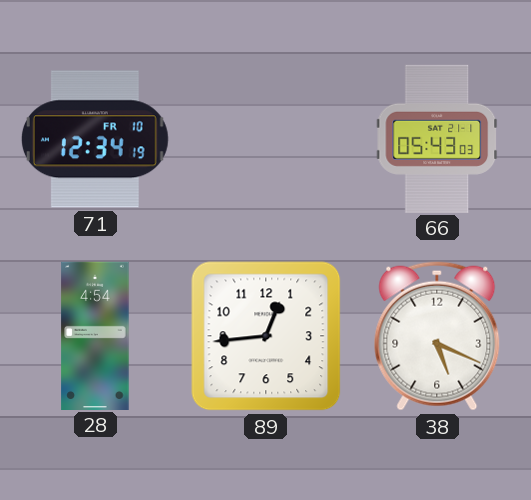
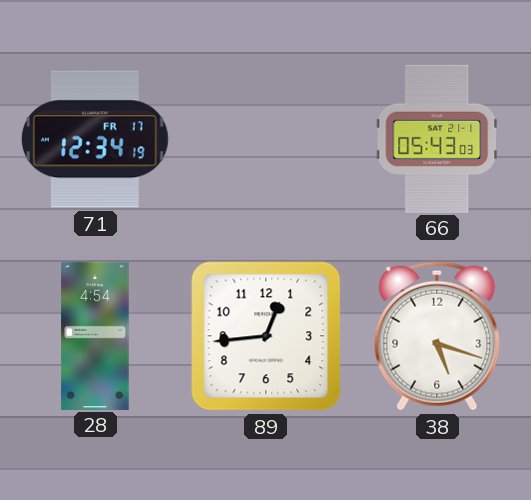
71 date: FR 10 -> FR 17
38: 5:19 -> 5:18
